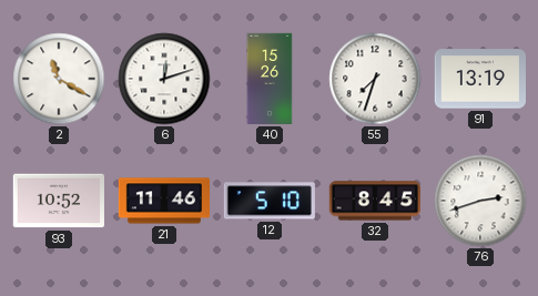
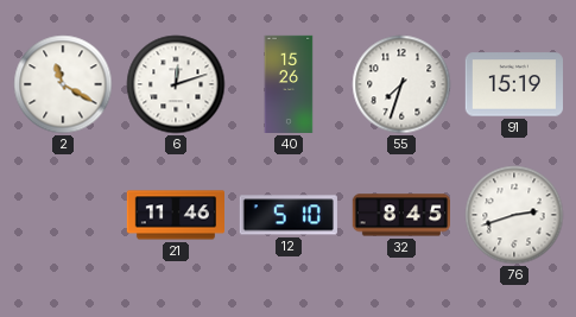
91: 13:19 -> 15:19
93: 10:52 -> none
